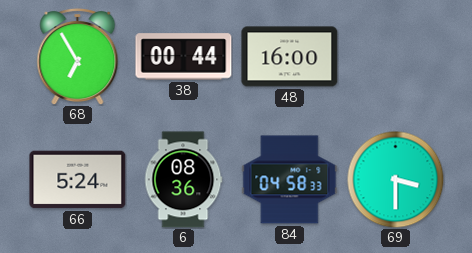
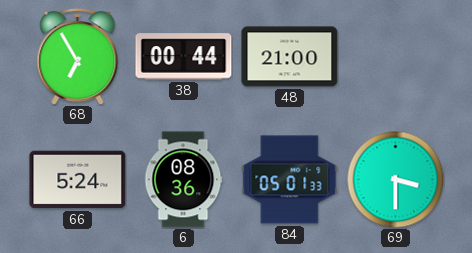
48: 16:00 -> 21:00
84: 04:58 -> 05:01
